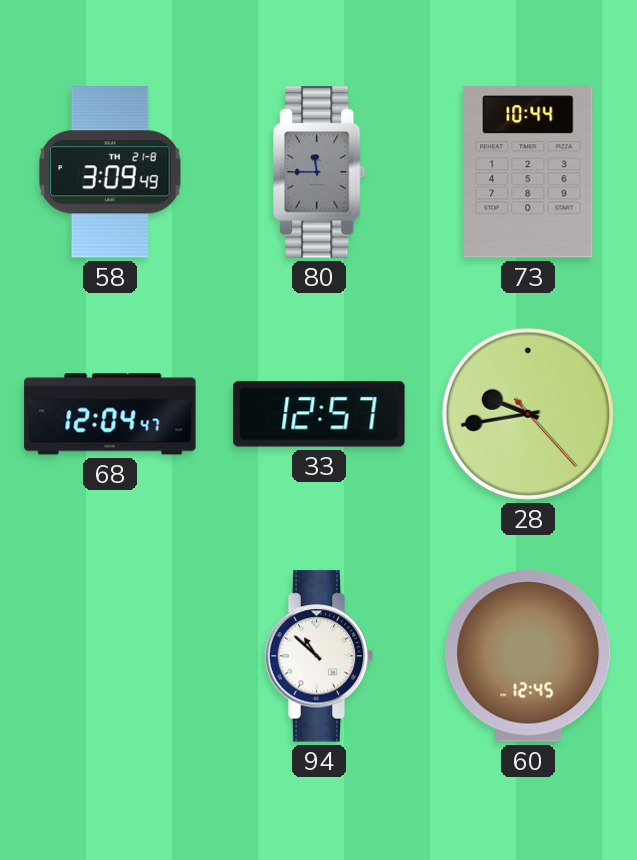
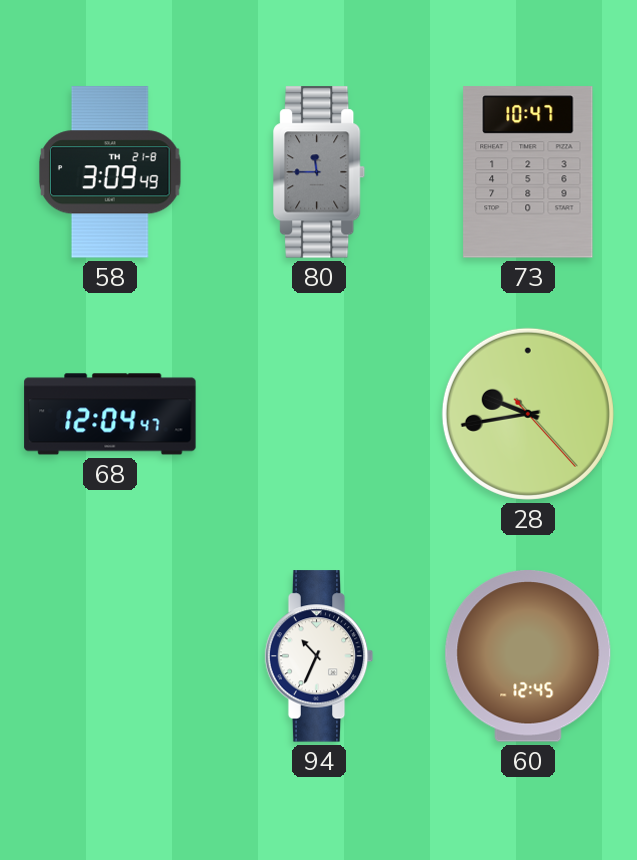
73: 10:44 -> 10:47
33: 12:57 -> none
94: 10:52 -> 10:34
